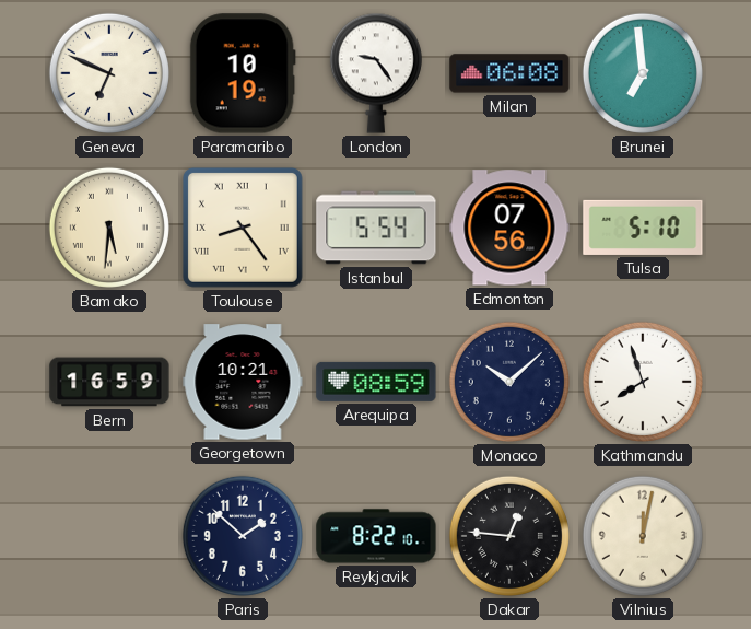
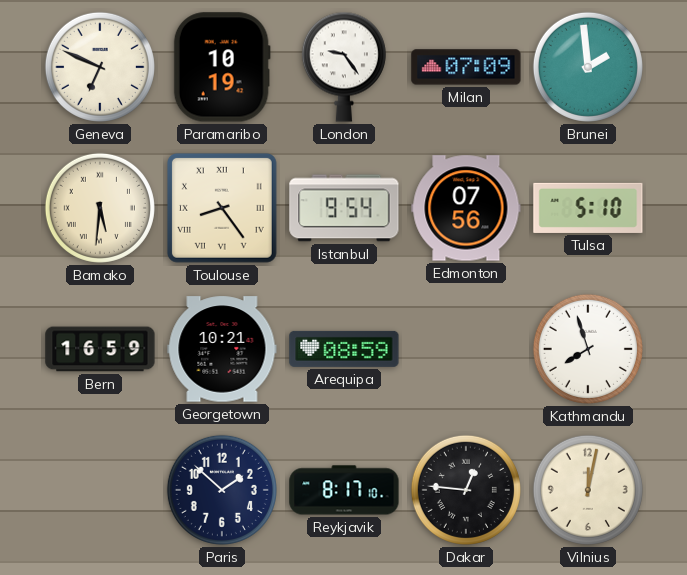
Milan: 06:08 -> 07:09
Brunei: 6:59 -> 1:59
Istanbul: 5:54 -> 9:54
Monaco: 10:08 -> none
Reykjavik: 8:22 -> 8:17
